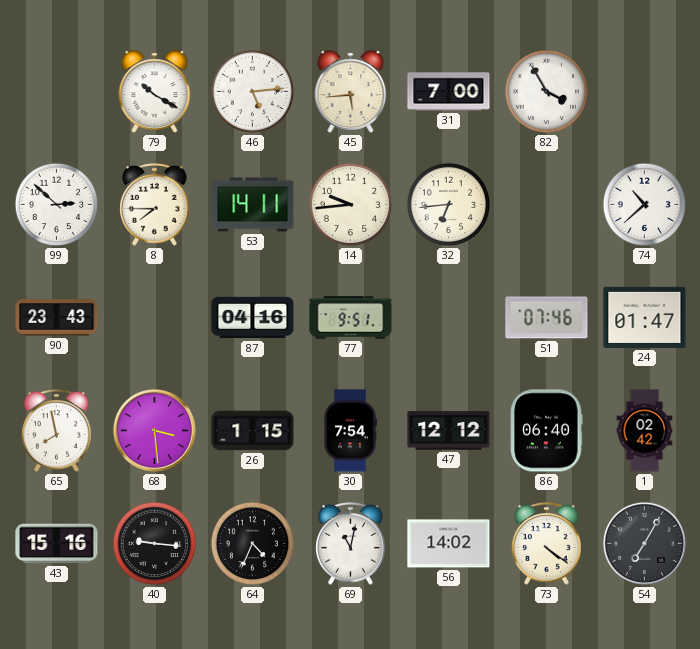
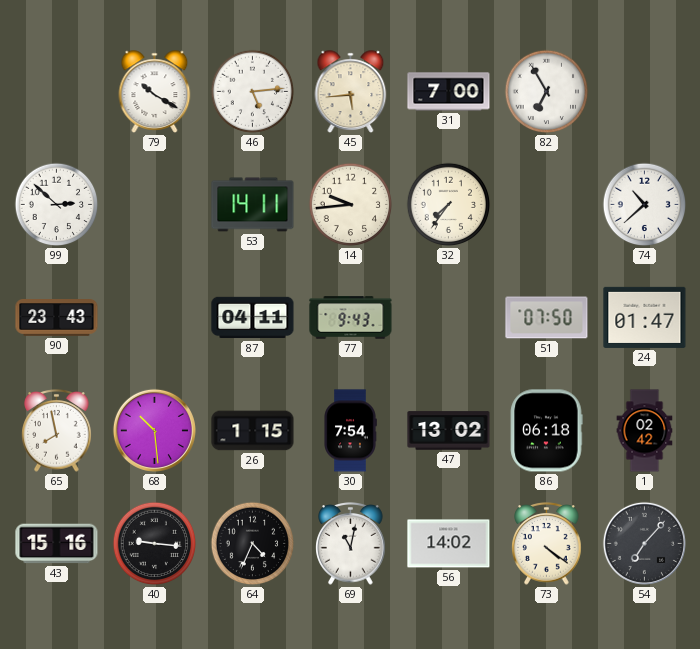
82: 3:55 -> 6:55
8: 7:45 -> none
32: 6:44 -> 7:36
87: 04:16 -> 04:11
77: 9:51 -> 9:43
51: 07:46 -> 07:50
68: 3:29 -> 10:29
47: 12:12 -> 13:02
86: 06:40 -> 06:18
54: 7:05 -> 7:07
